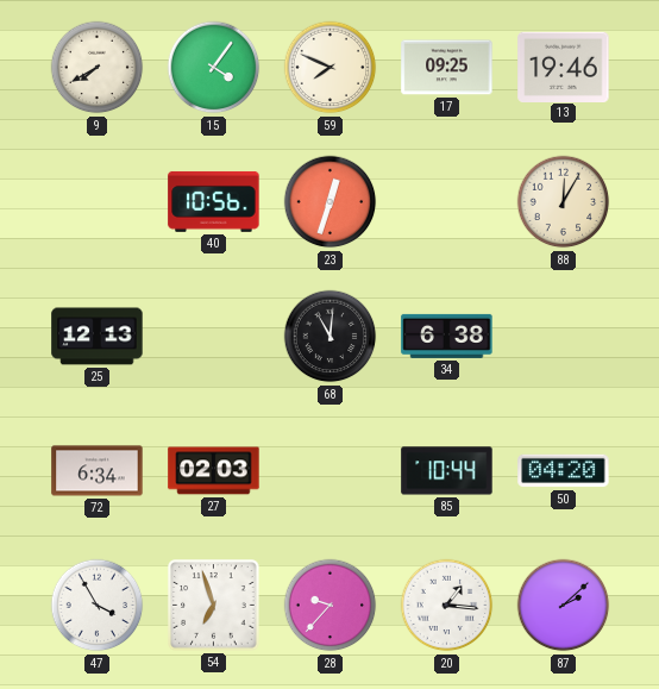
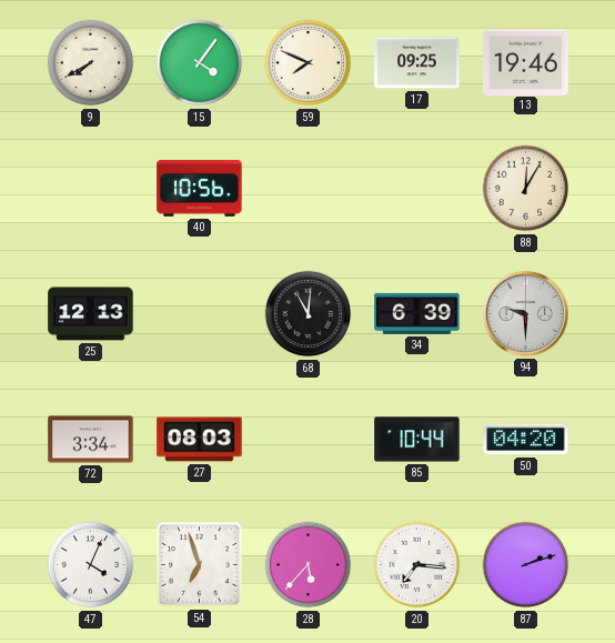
23: 12:33 -> none
34: 6:38 -> 6:39
94: none -> 9:30
72: 6:34 -> 3:34
27: 02:03 -> 08:03
47: 3:55 -> 4:04
28: 9:37 -> 5:37
20: 1:16 -> 7:16
87: 2:08 -> 2:12
